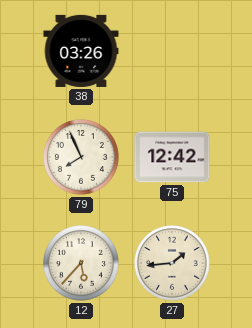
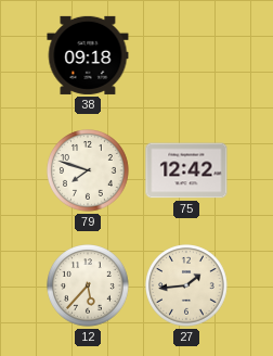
38: 03:26 -> 09:18
79: 7:56 -> 7:48
